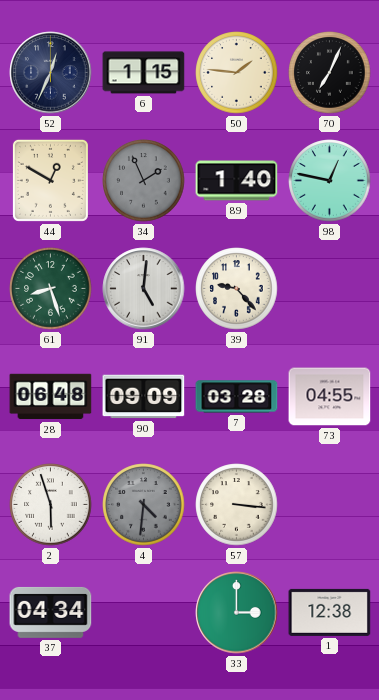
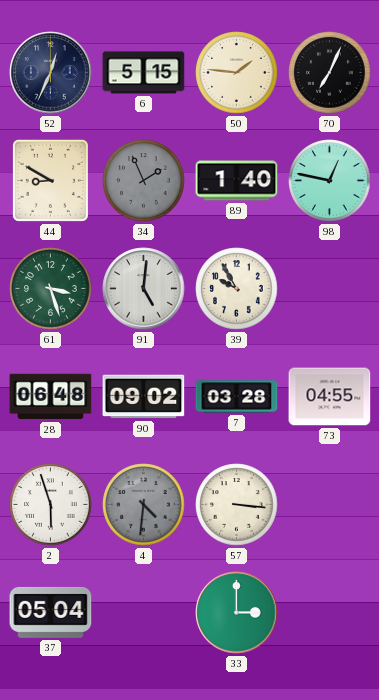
6: 1:15 -> 5:15
44: 12:50 -> 8:50
61: 8:27 -> 3:27
39: 9:23 -> 9:55
90: 09:09 -> 09:02
37: 04:34 -> 05:04
1: 12:38 -> none
